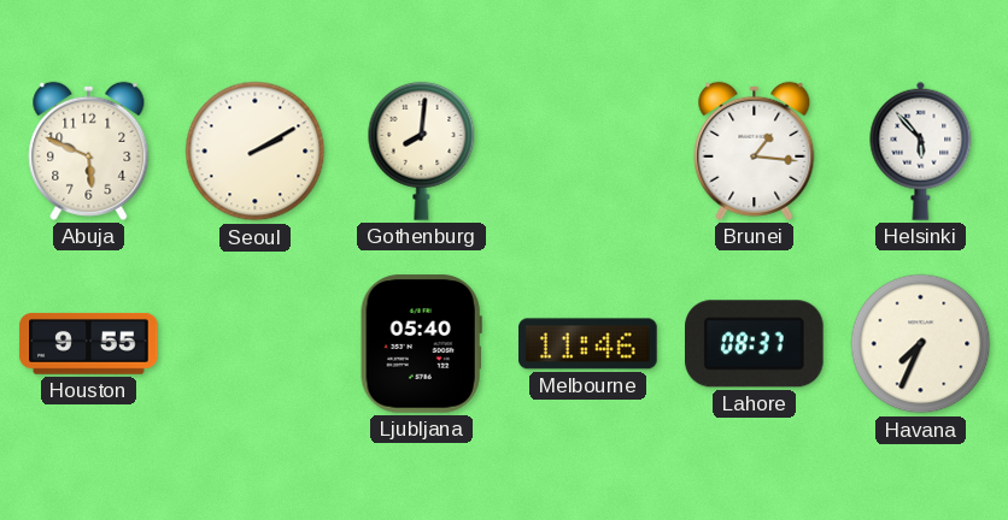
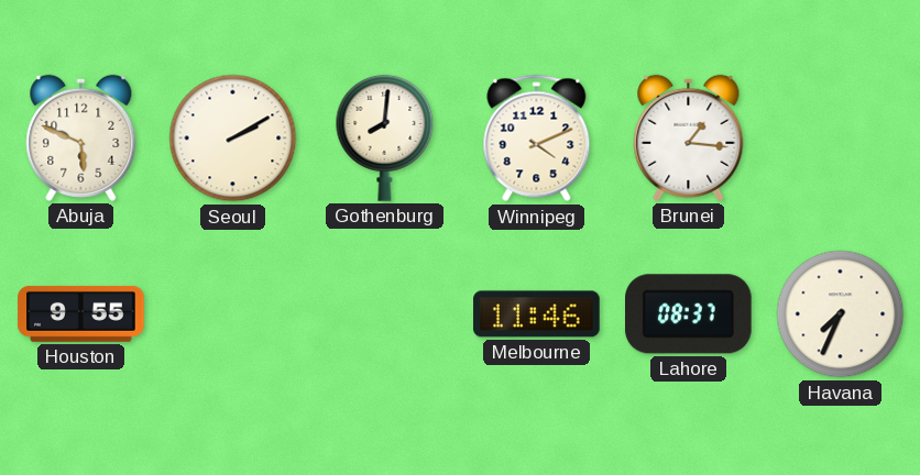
Winnipeg: none -> 4:11
Helsinki: 5:53 -> none
Ljubljana: 05:40 -> none
